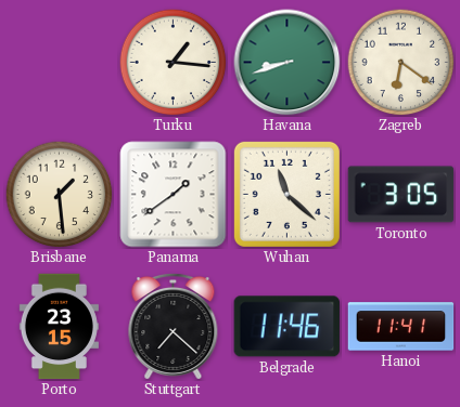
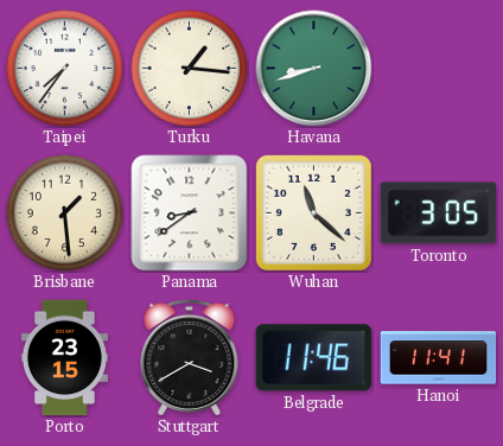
Taipei: none -> 7:36
Zagreb: 6:21 -> none
Panama: 1:39 -> 8:39
Stuttgart: 7:22 -> 3:40
